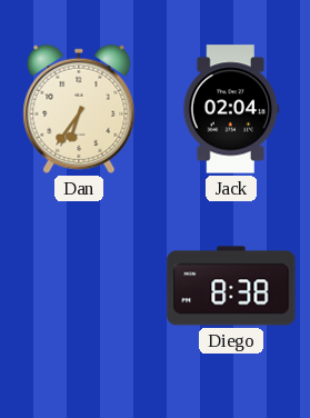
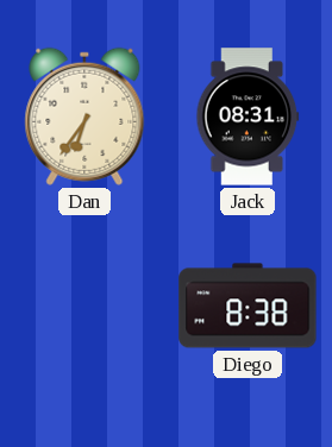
Jack: 02:04 -> 08:31
